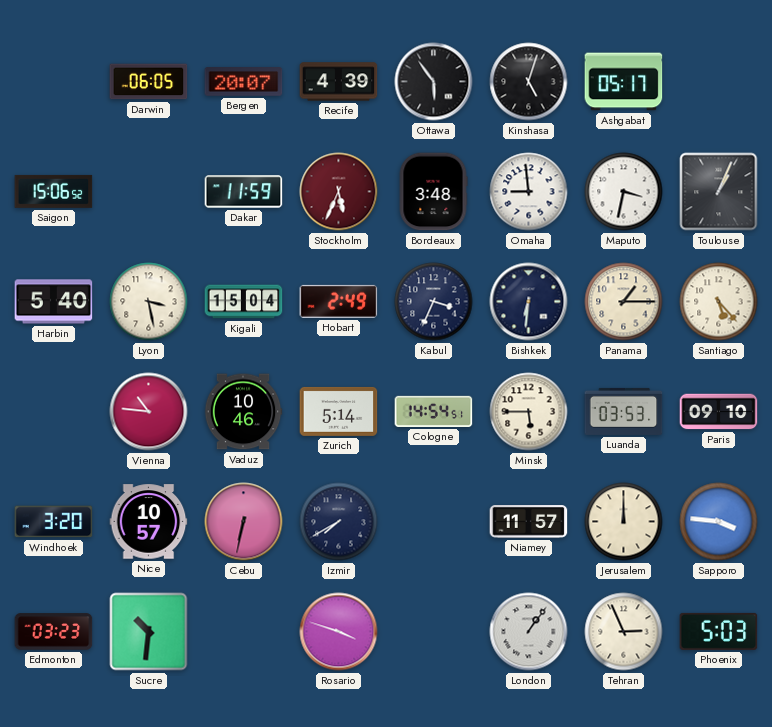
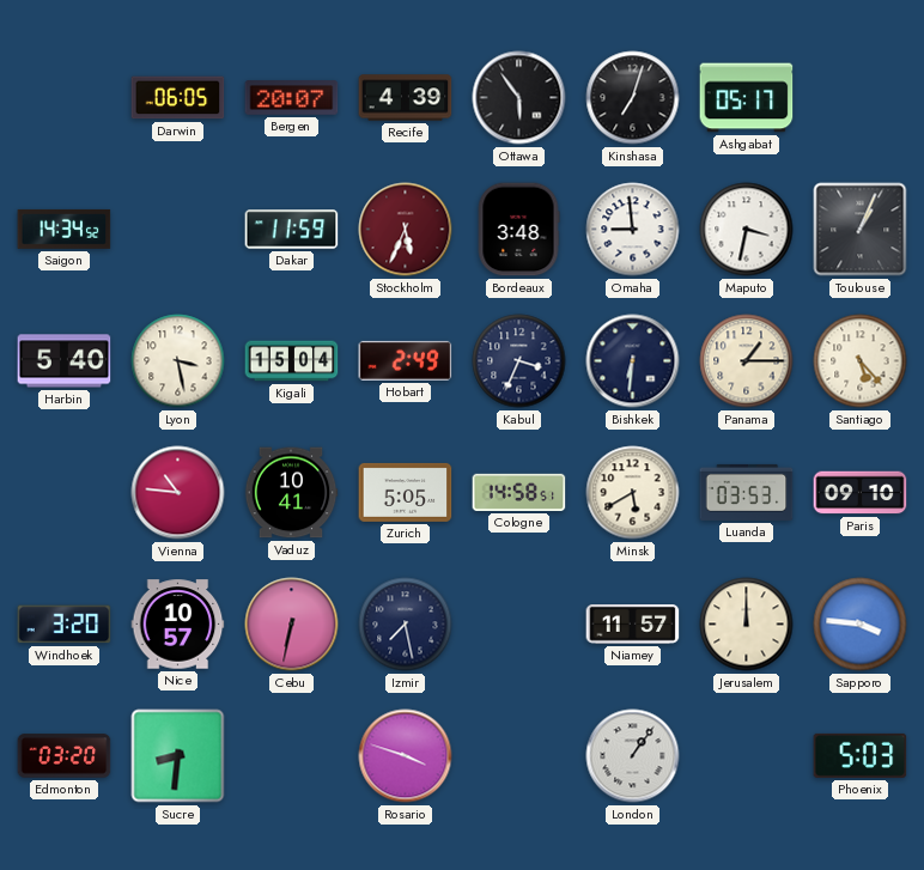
Kinshasa: 5:03 -> 7:03
Saigon: 15:06 -> 14:34
Vaduz: 10:46 -> 10:41
Zurich: 5:14 -> 5:05
Cologne: 14:54 -> 14:58
Minsk: 5:45 -> 5:40
Izmir: 7:40 -> 7:28
Edmonton: 03:23 -> 03:20
Sucre: 10:31 -> 8:31
Tehran: 2:56 -> none
